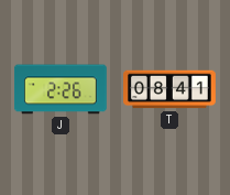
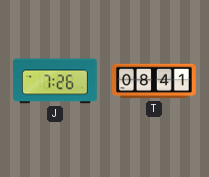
J: 2:26 -> 7:26
